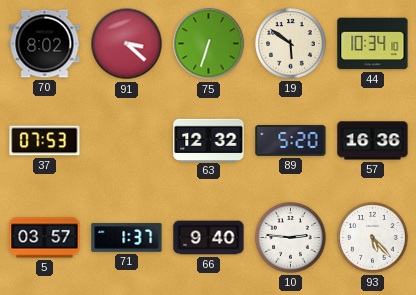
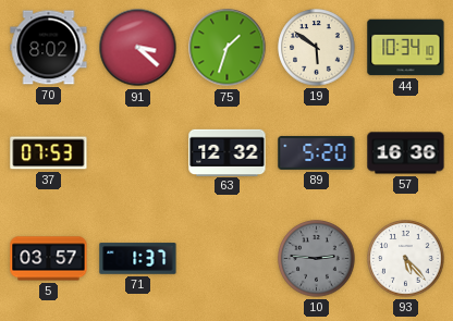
75: 6:33 -> 1:33
66: 9:40 -> none
10 dial: white -> grey
